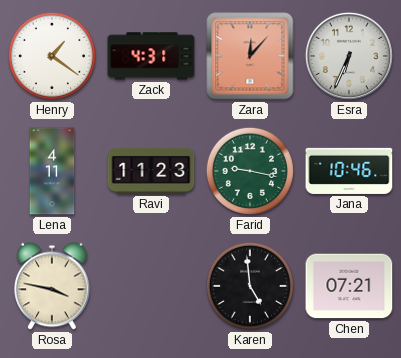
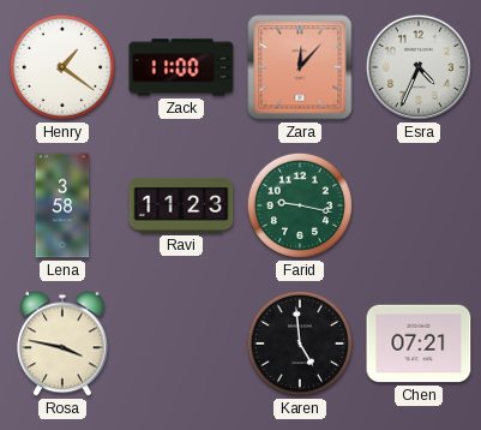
Zack: 4:31 -> 11:00
Esra: 6:34 -> 4:34
Lena: 4:11 -> 3:58
Jana: 10:46 -> none
